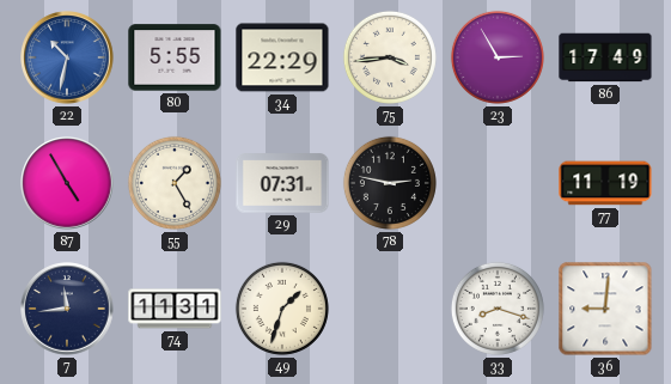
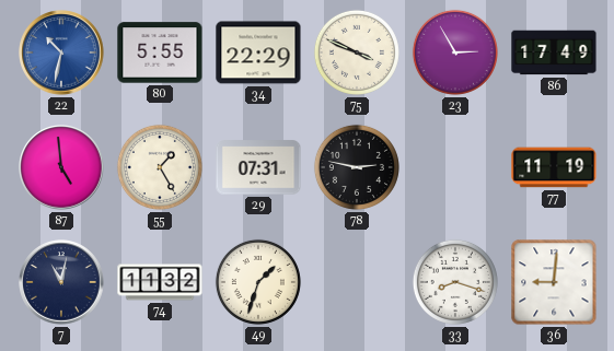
75: 3:44 -> 3:49
87: 4:55 -> 4:59
7: 11:44 -> 11:02
74: 11:31 -> 11:32
